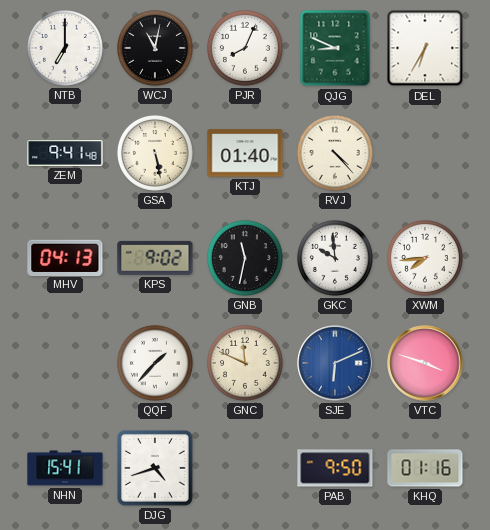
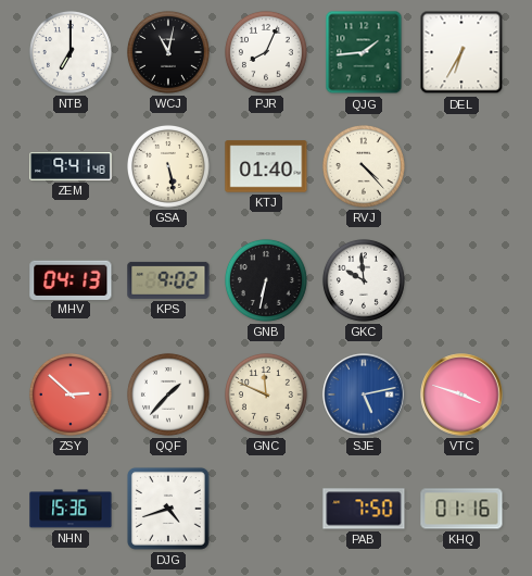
QJG: 8:49 -> 1:44
GNB: 11:32 -> 6:32
XWM: 7:44 -> none
ZSY: none -> 2:52
SJE: 6:11 -> 5:13
NHN: 15:41 -> 15:36
PAB: 9:50 -> 7:50
